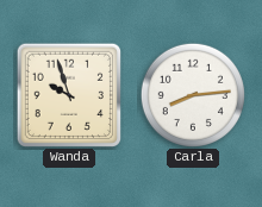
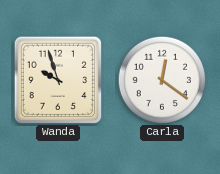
Carla: 8:14 -> 12:21
